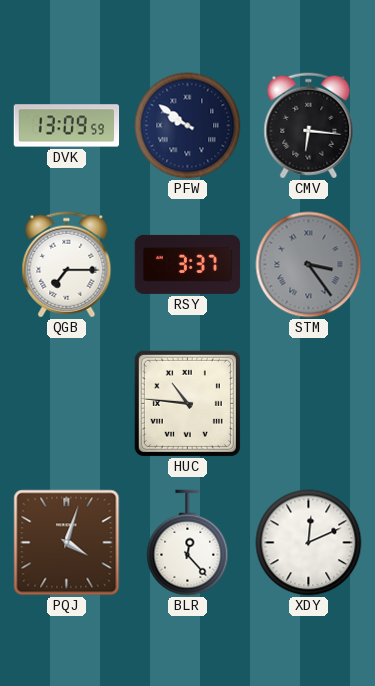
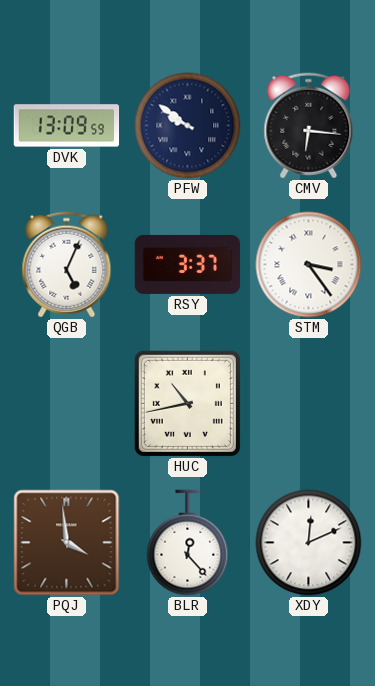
QGB: 7:15 -> 5:04
STM dial: grey -> white
HUC: 10:46 -> 10:43
PQJ: 4:03 -> 3:59
